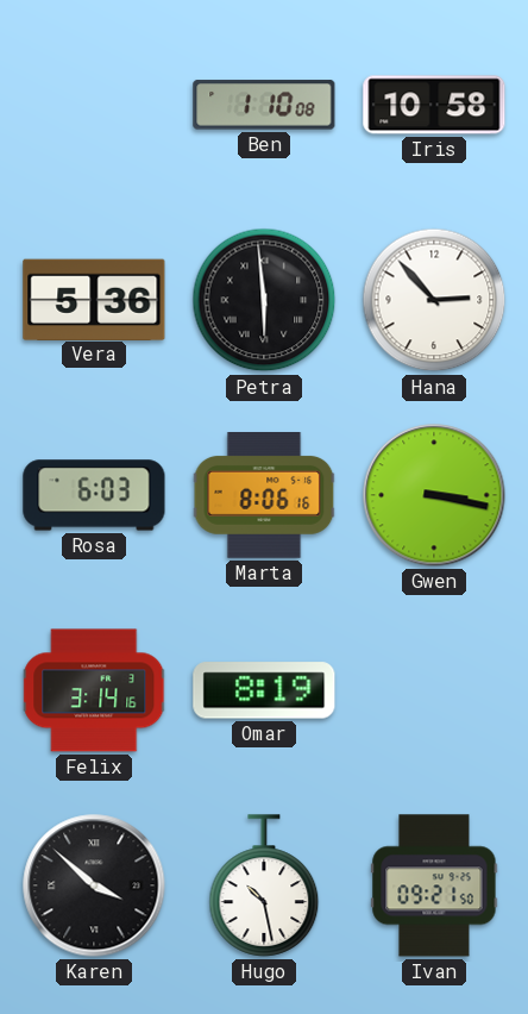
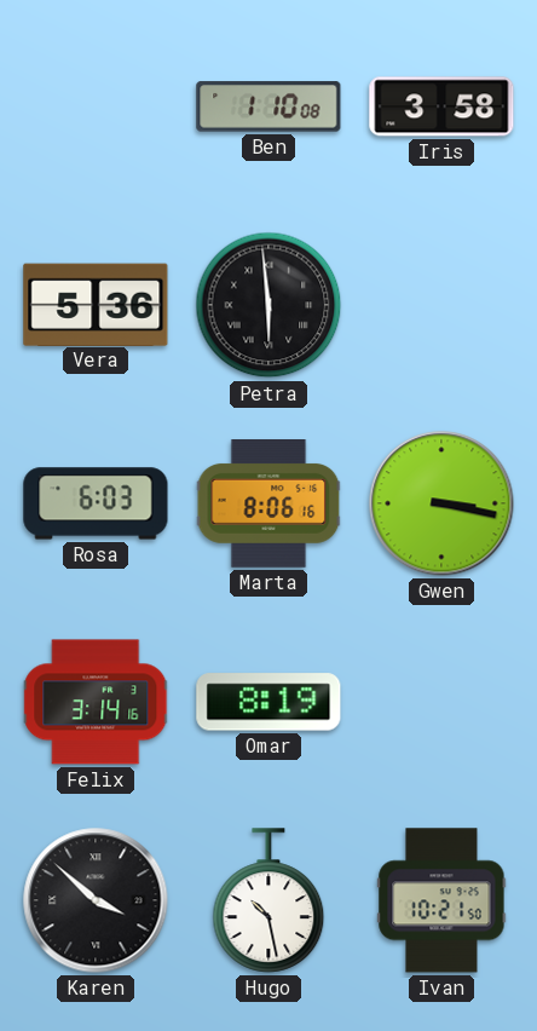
Iris: 10:58 -> 3:58
Hana: 2:53 -> none
Ivan: 09:21 -> 10:21
